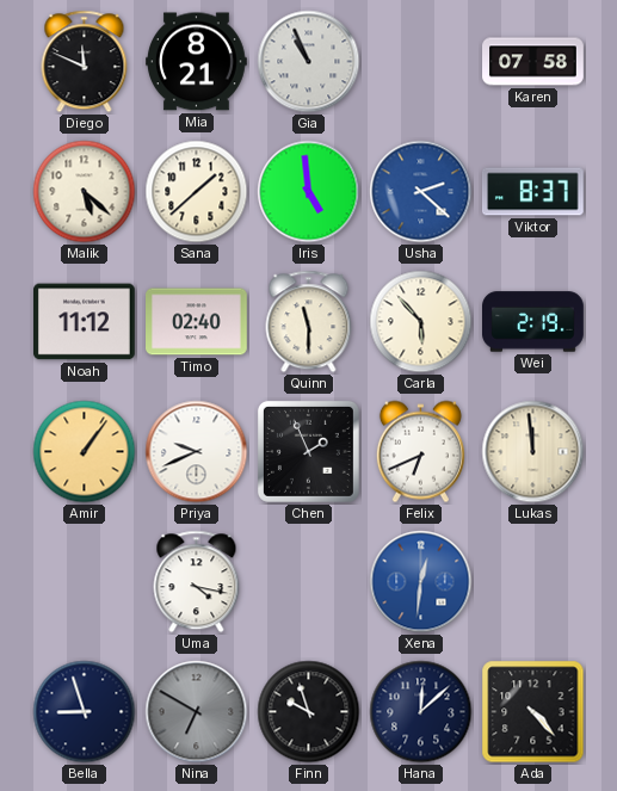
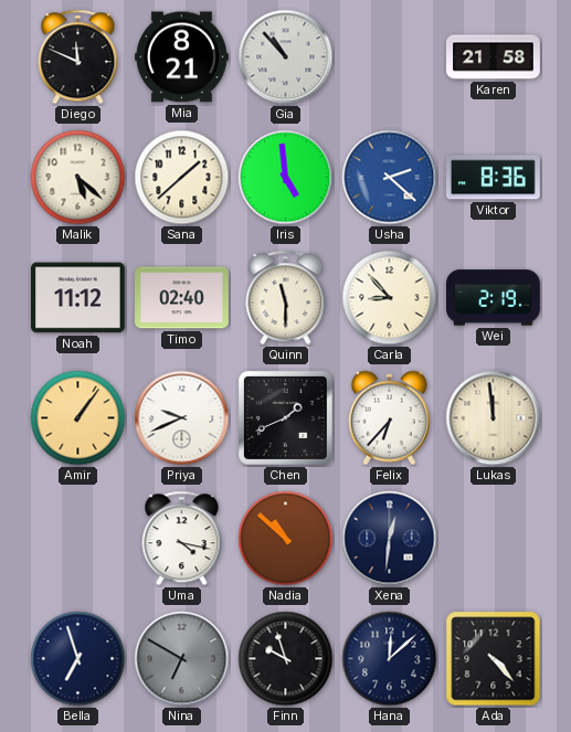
Gia: 10:56 -> 10:53
Karen: 07:58 -> 21:58
Viktor: 8:37 -> 8:36
Carla: 5:53 -> 8:53
Chen: 1:56 -> 1:41
Felix: 6:41 -> 6:37
Nadia: none -> 10:52
Xena dial: blue -> navy
Bella: 8:57 -> 6:57
